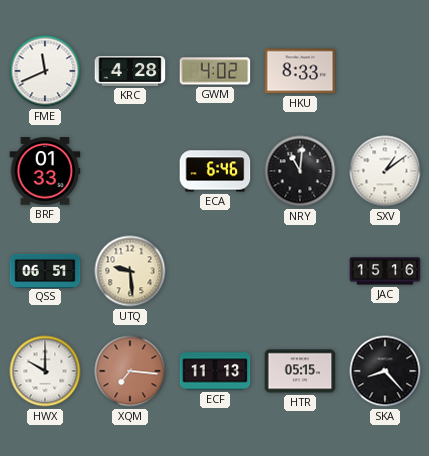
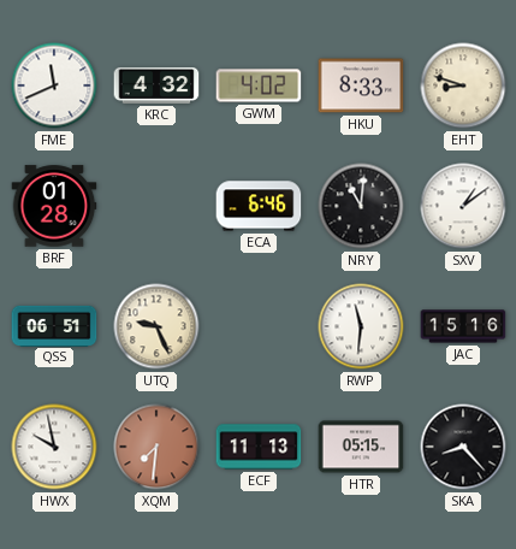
KRC: 4:28 -> 4:32
EHT: none -> 8:48
BRF: 01:33 -> 01:28
UTQ: 9:29 -> 9:26
RWP: none -> 11:31
HWX: 10:00 -> 9:58
XQM: 7:16 -> 7:31
